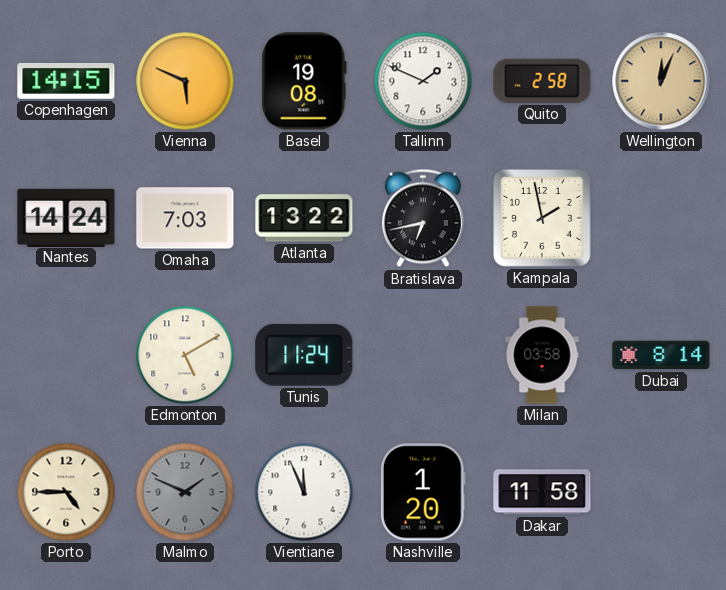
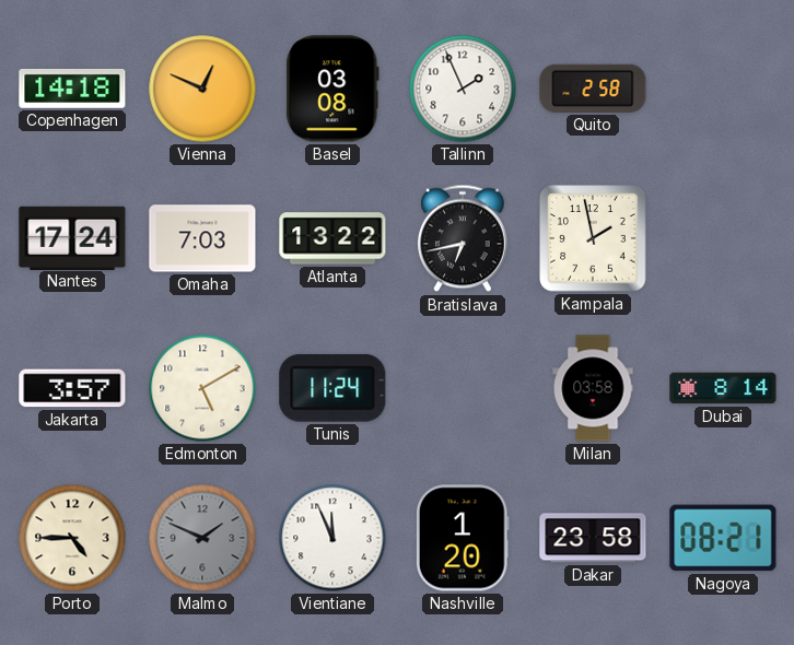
Copenhagen: 14:15 -> 14:18
Vienna: 5:49 -> 12:49
Basel: 19:08 -> 03:08
Tallinn: 1:49 -> 1:56
Wellington: 12:04 -> none
Nantes: 14:24 -> 17:24
Jakarta: none -> 3:57
Dakar: 11:58 -> 23:58
Nagoya: none -> 08:21
